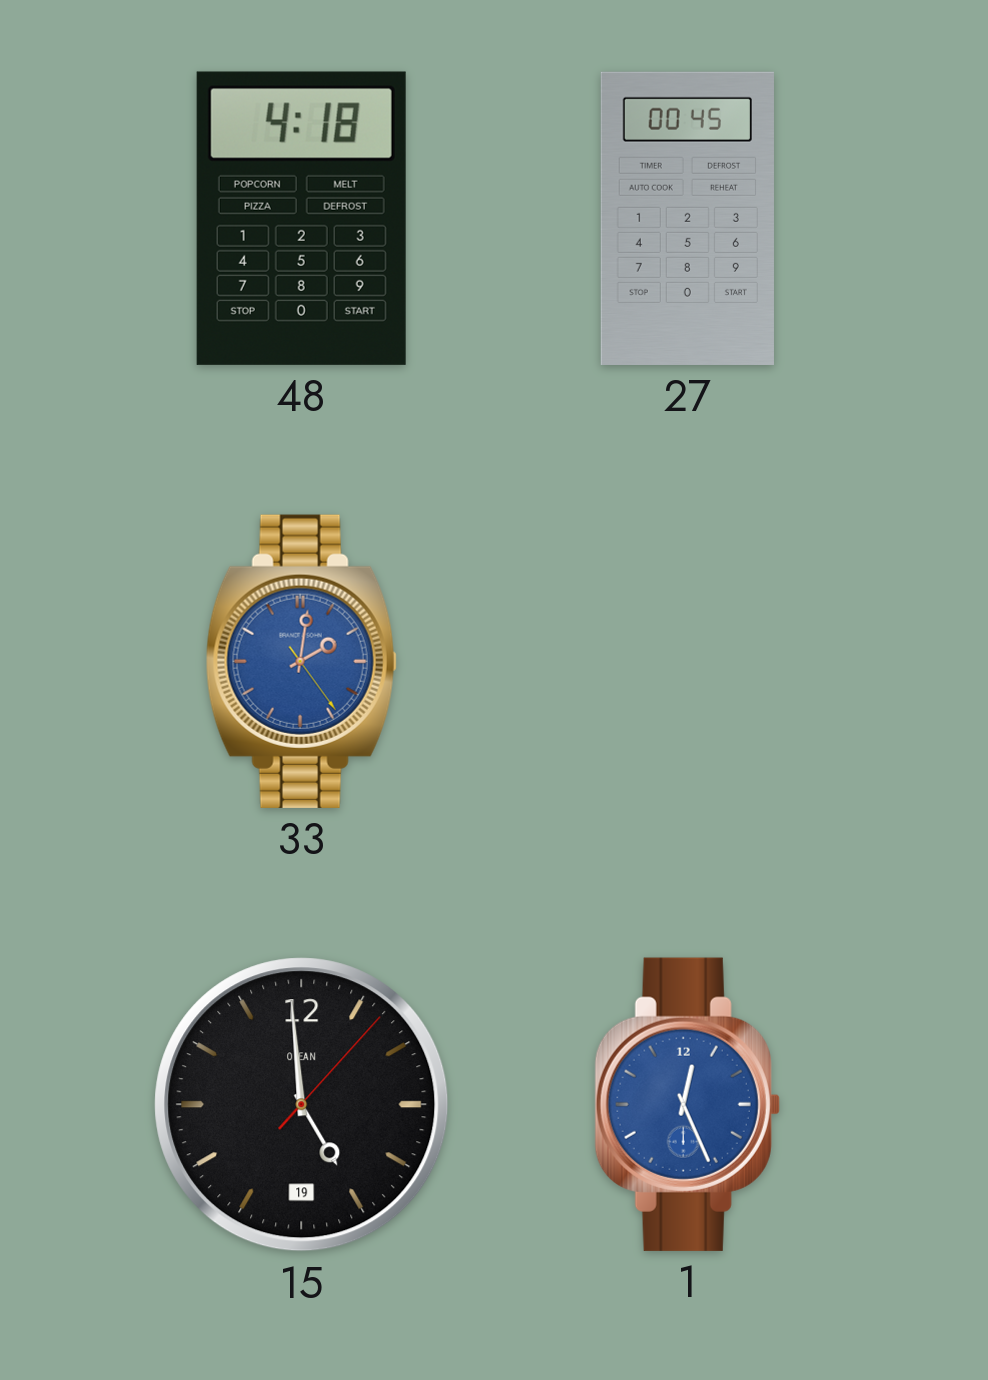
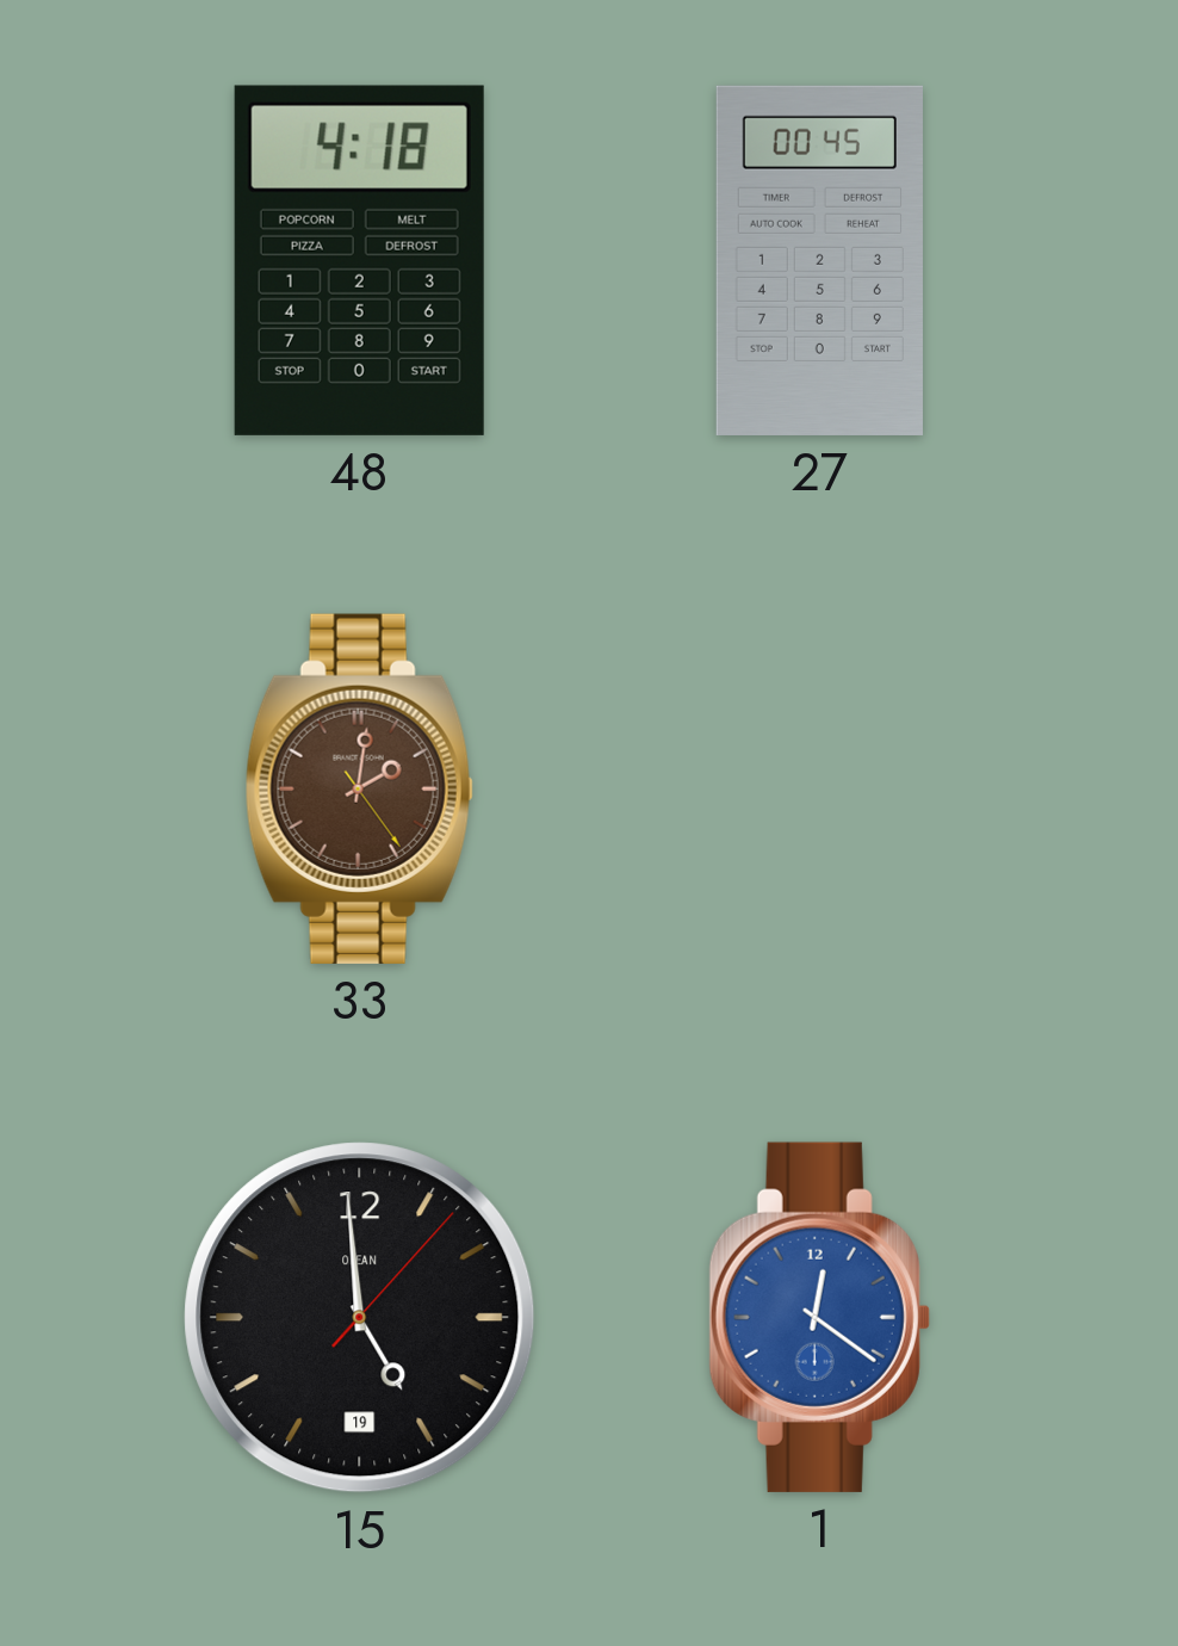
33 dial: blue -> brown
1: 12:26 -> 12:21
